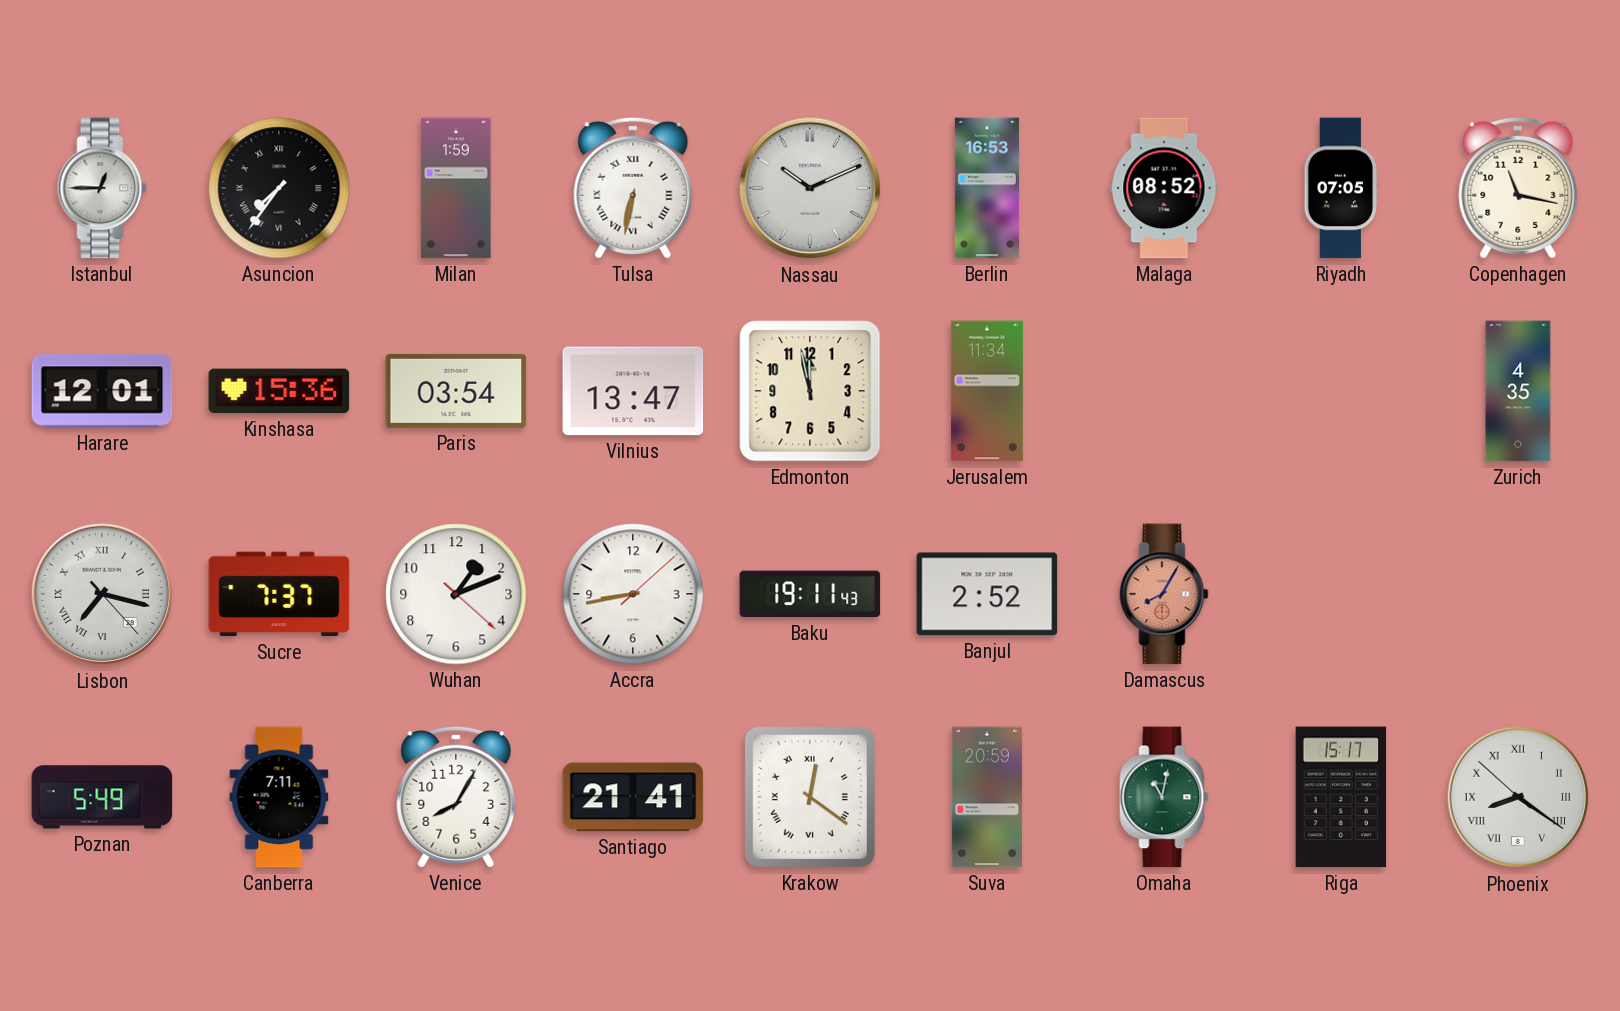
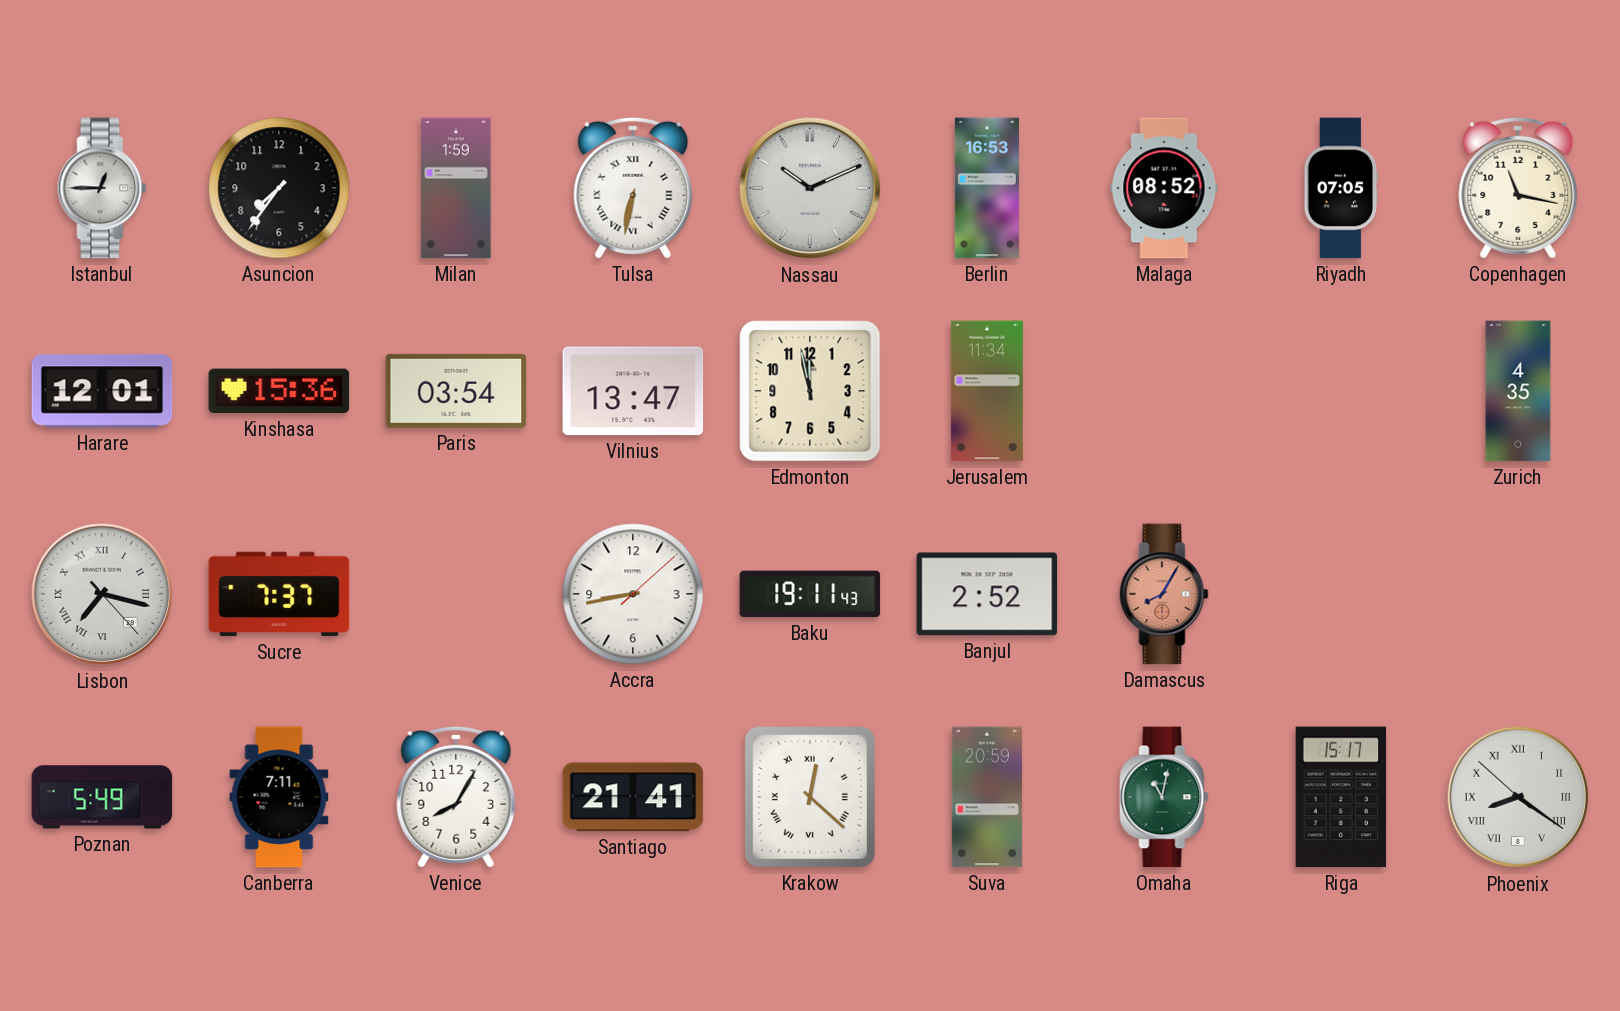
Asuncion numerals: Roman -> Arabic
Wuhan: 1:11 -> none
Krakow: 12:21 -> 12:22
